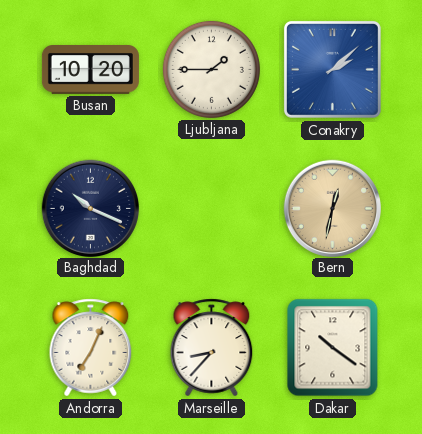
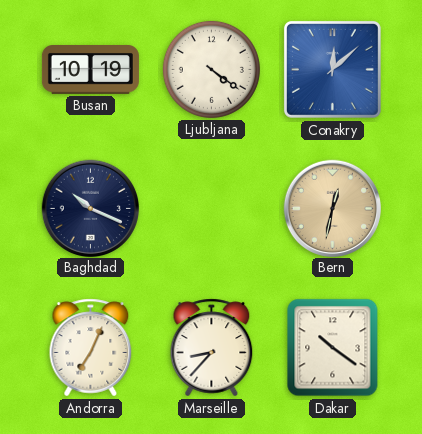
Busan: 10:20 -> 10:19
Ljubljana: 1:45 -> 4:21
Conakry: 2:08 -> 12:08
